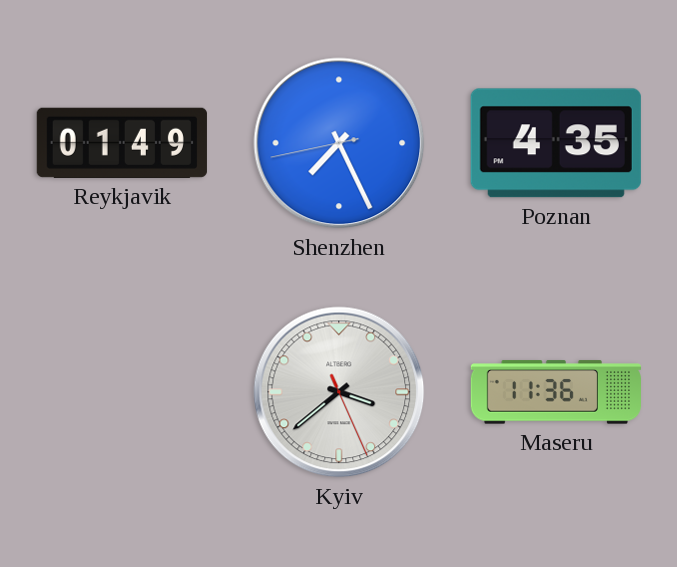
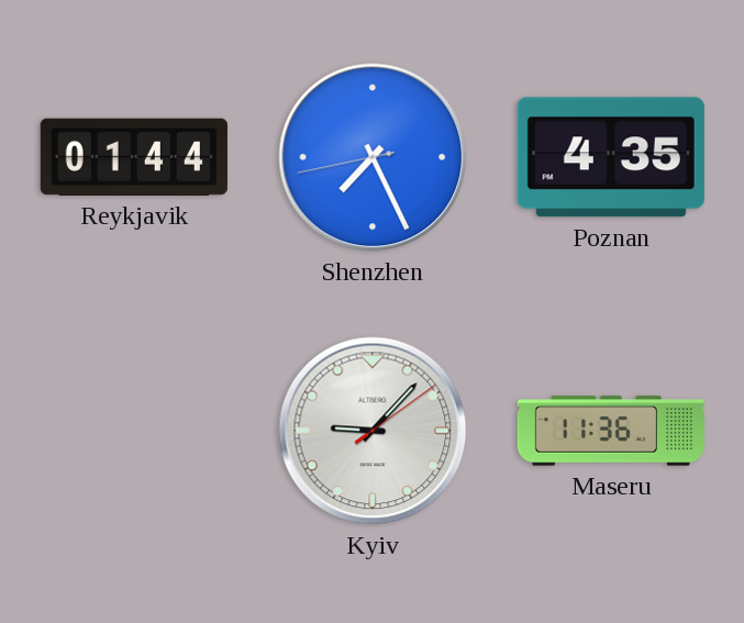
Reykjavik: 01:49 -> 01:44
Kyiv: 3:38 -> 9:07
